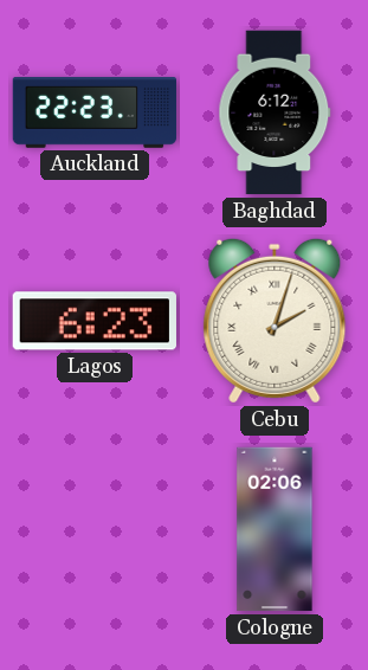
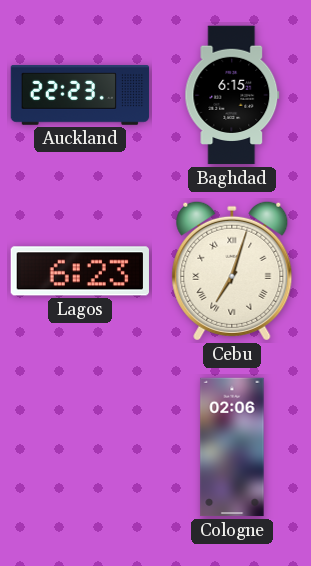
Baghdad: 6:12 -> 6:15
Cebu: 2:03 -> 7:03
